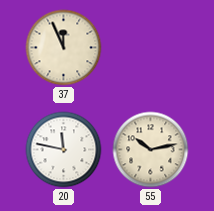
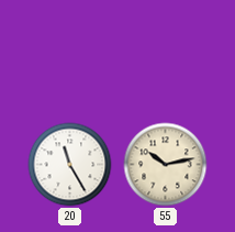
37: 11:56 -> none
20: 11:47 -> 11:25
